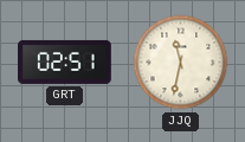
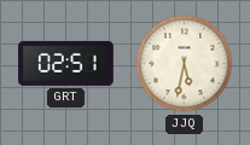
JJQ: 11:32 -> 5:32
